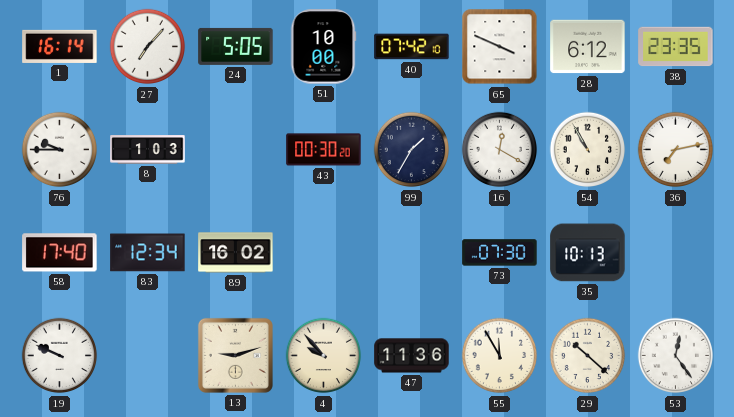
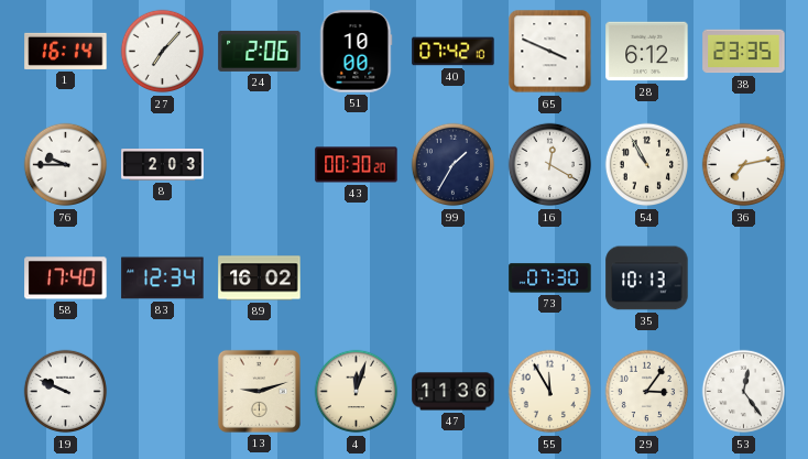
24: 5:05 -> 2:06
8: 1:03 -> 2:03
4: 9:53 -> 12:03
29: 10:22 -> 3:06
